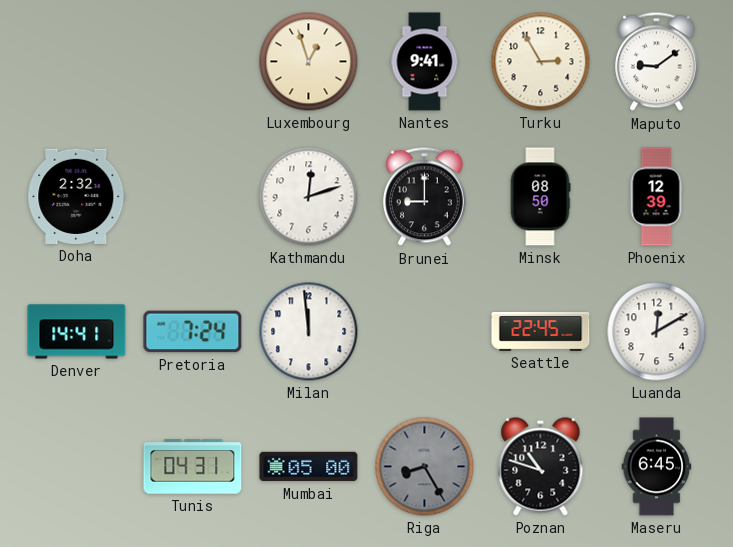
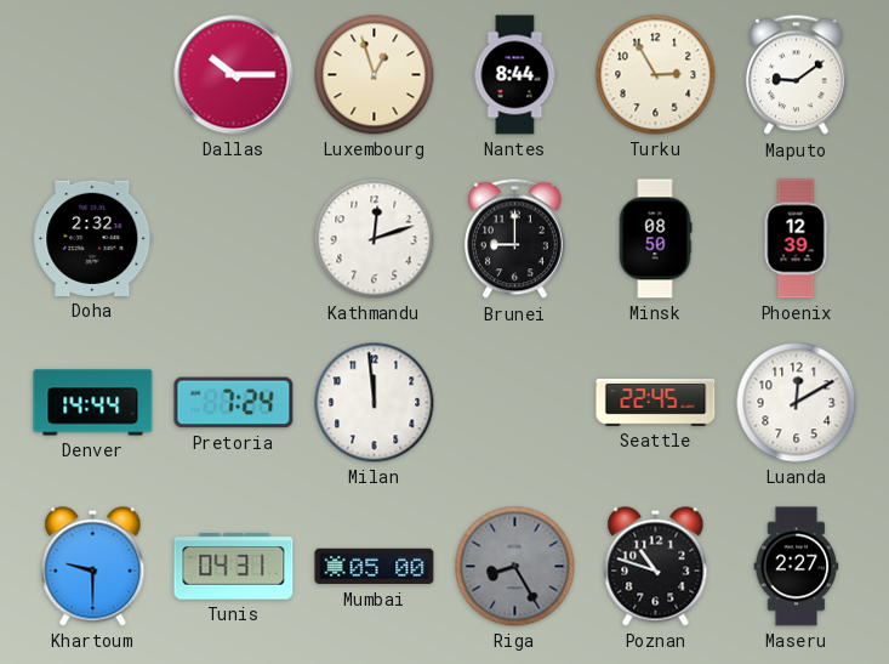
Dallas: none -> 10:15
Nantes: 9:41 -> 8:44
Denver: 14:41 -> 14:44
Khartoum: none -> 9:30
Maseru: 6:45 -> 2:27
